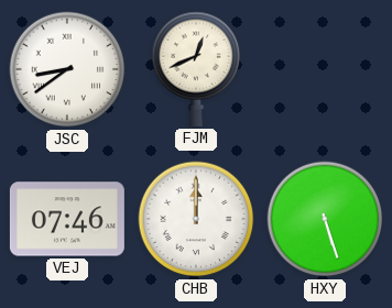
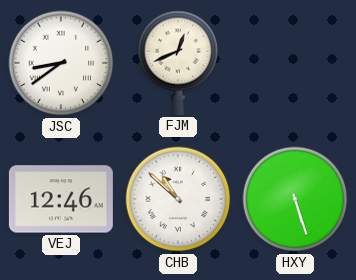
VEJ: 07:46 -> 12:46
CHB: 12:00 -> 10:52
